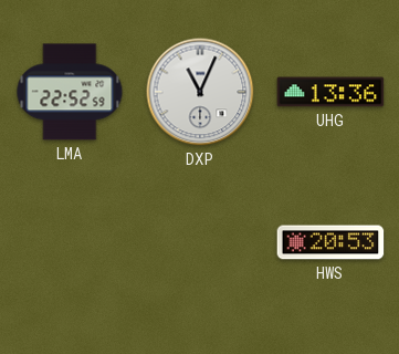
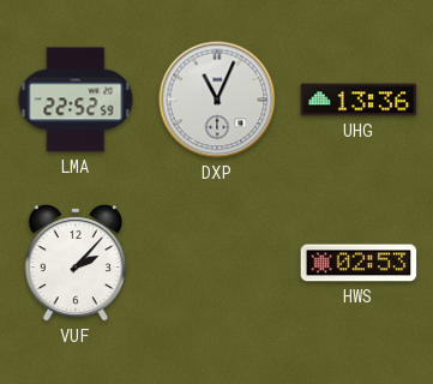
VUF: none -> 2:07
HWS: 20:53 -> 02:53
